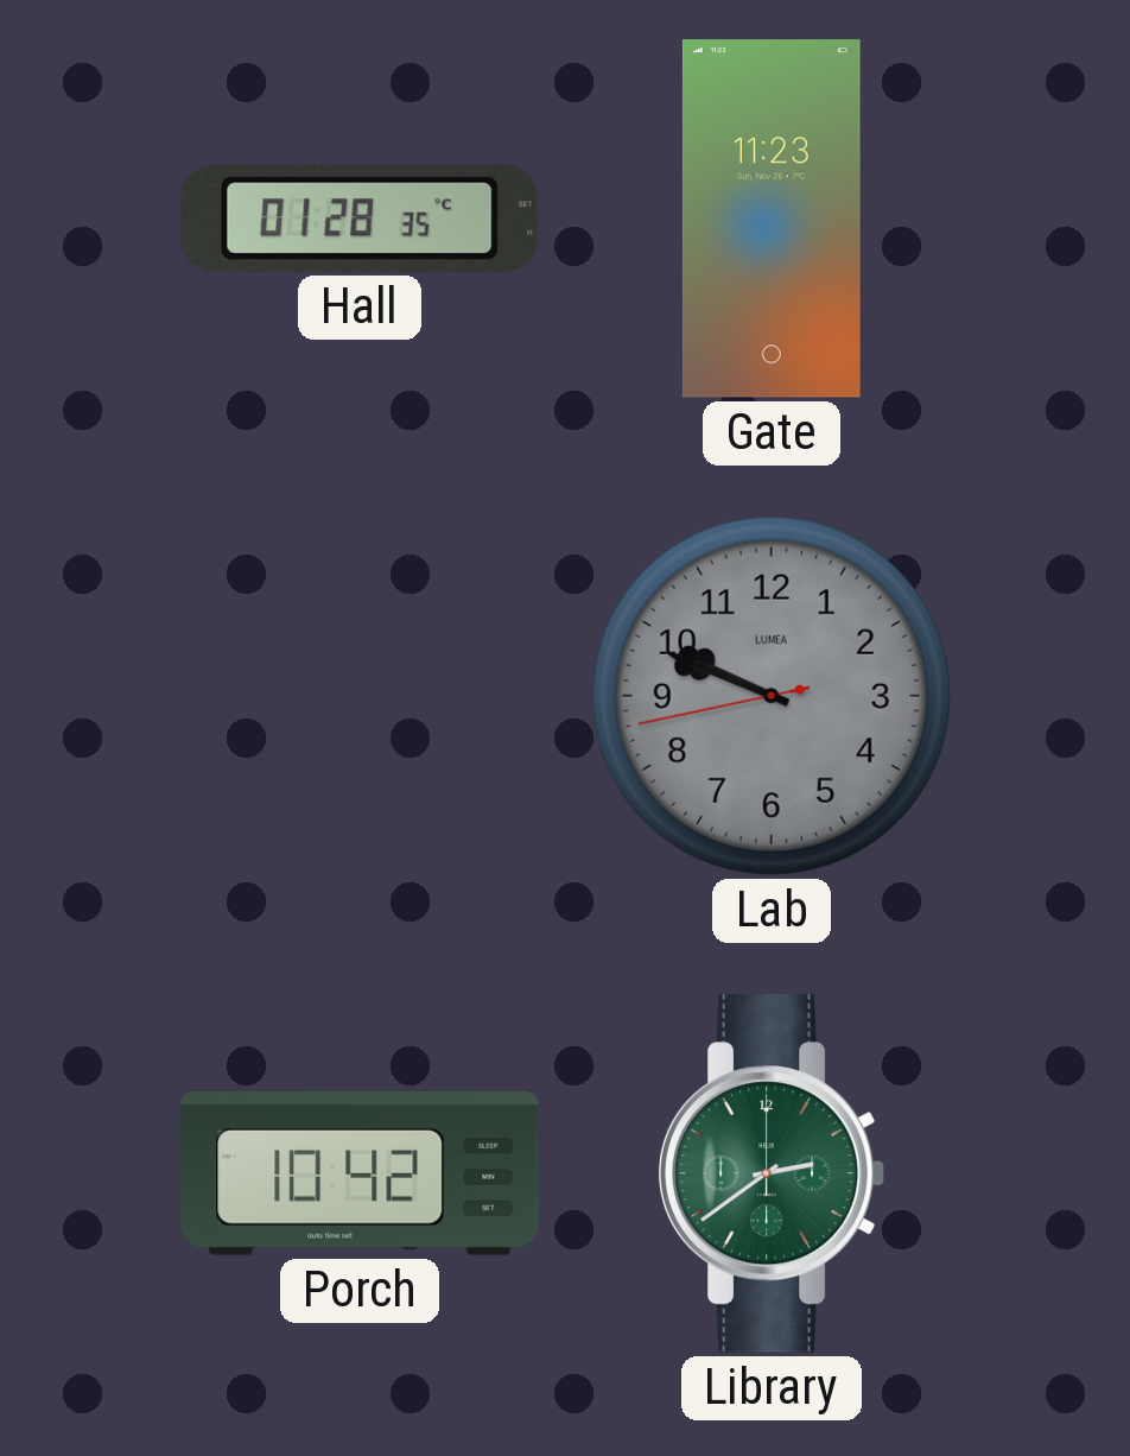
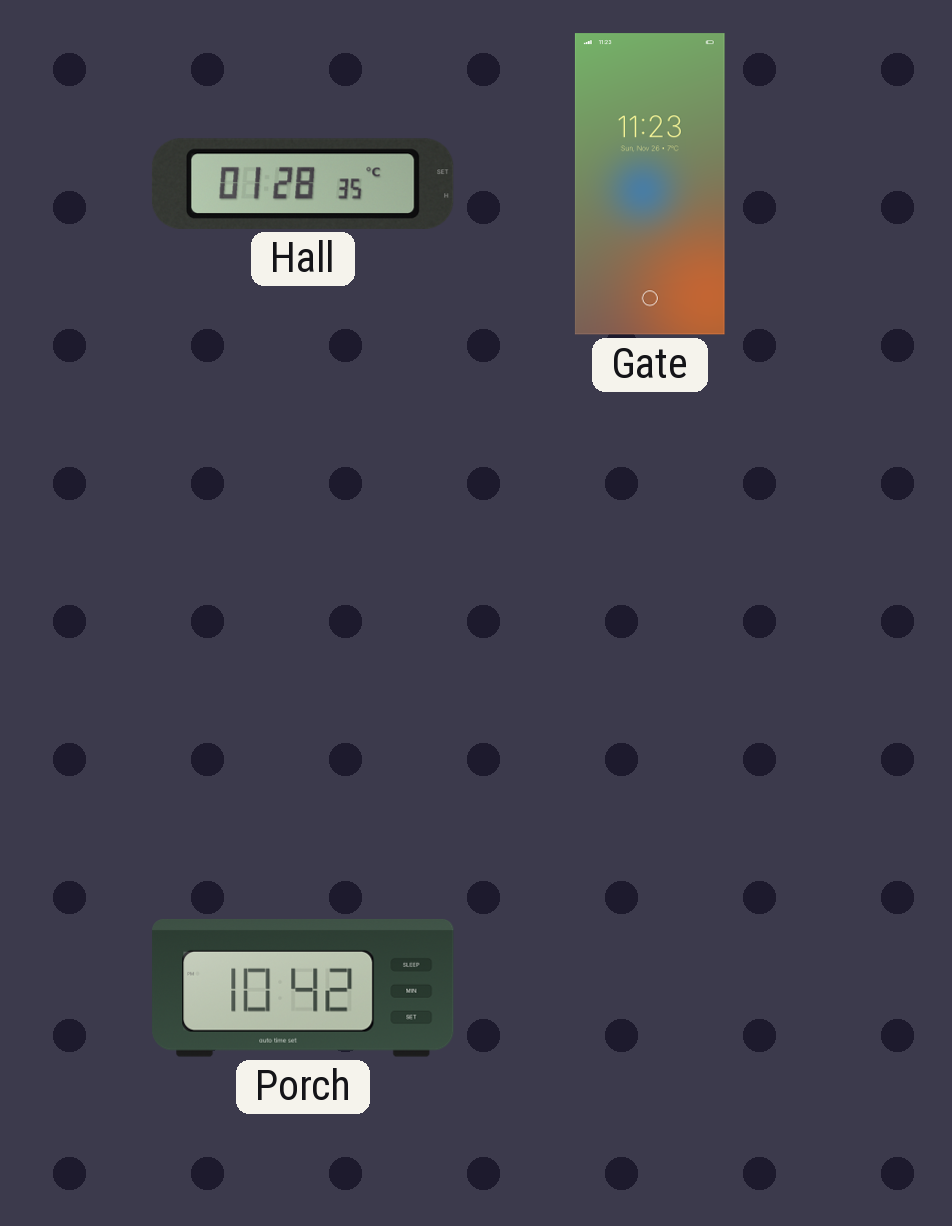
Lab: 9:48 -> none
Library: 2:39 -> none
